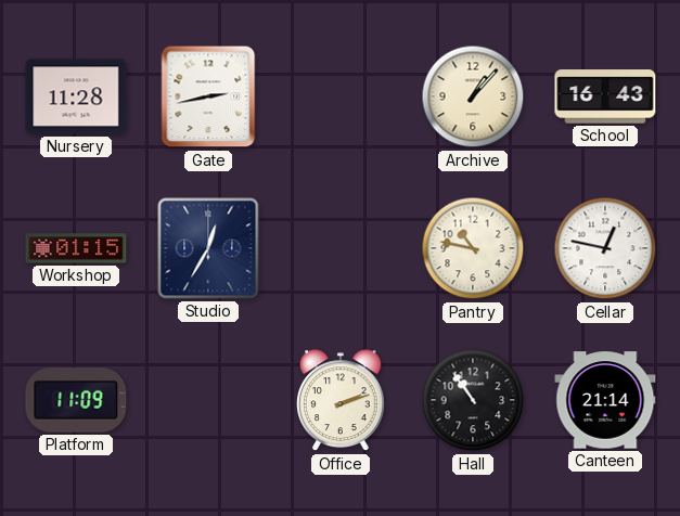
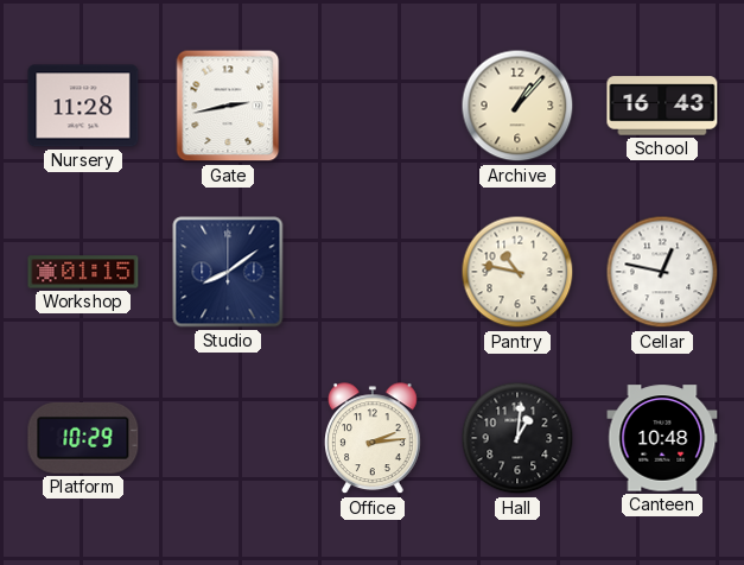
Studio: 12:35 -> 8:09
Platform: 11:09 -> 10:29
Office: 2:12 -> 2:14
Hall: 10:54 -> 1:01
Canteen: 21:14 -> 10:48
